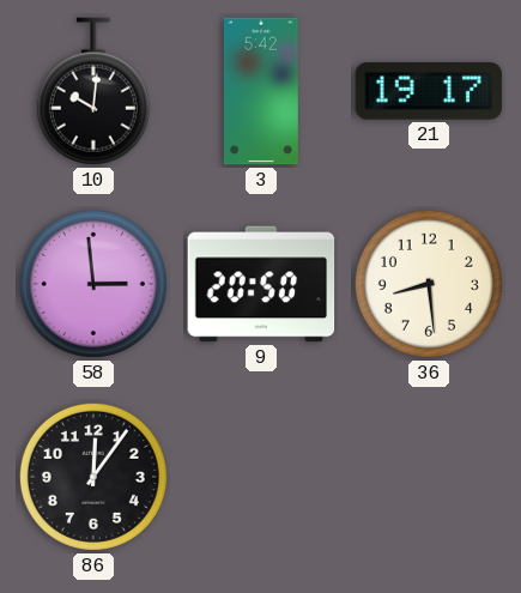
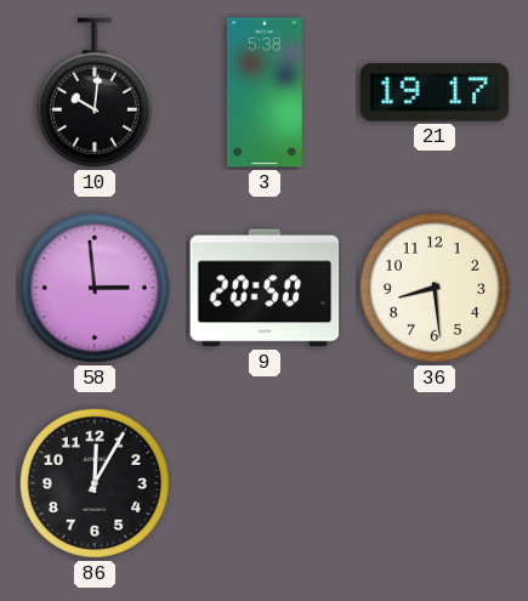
3: 5:42 -> 5:38
86: 12:06 -> 12:05
